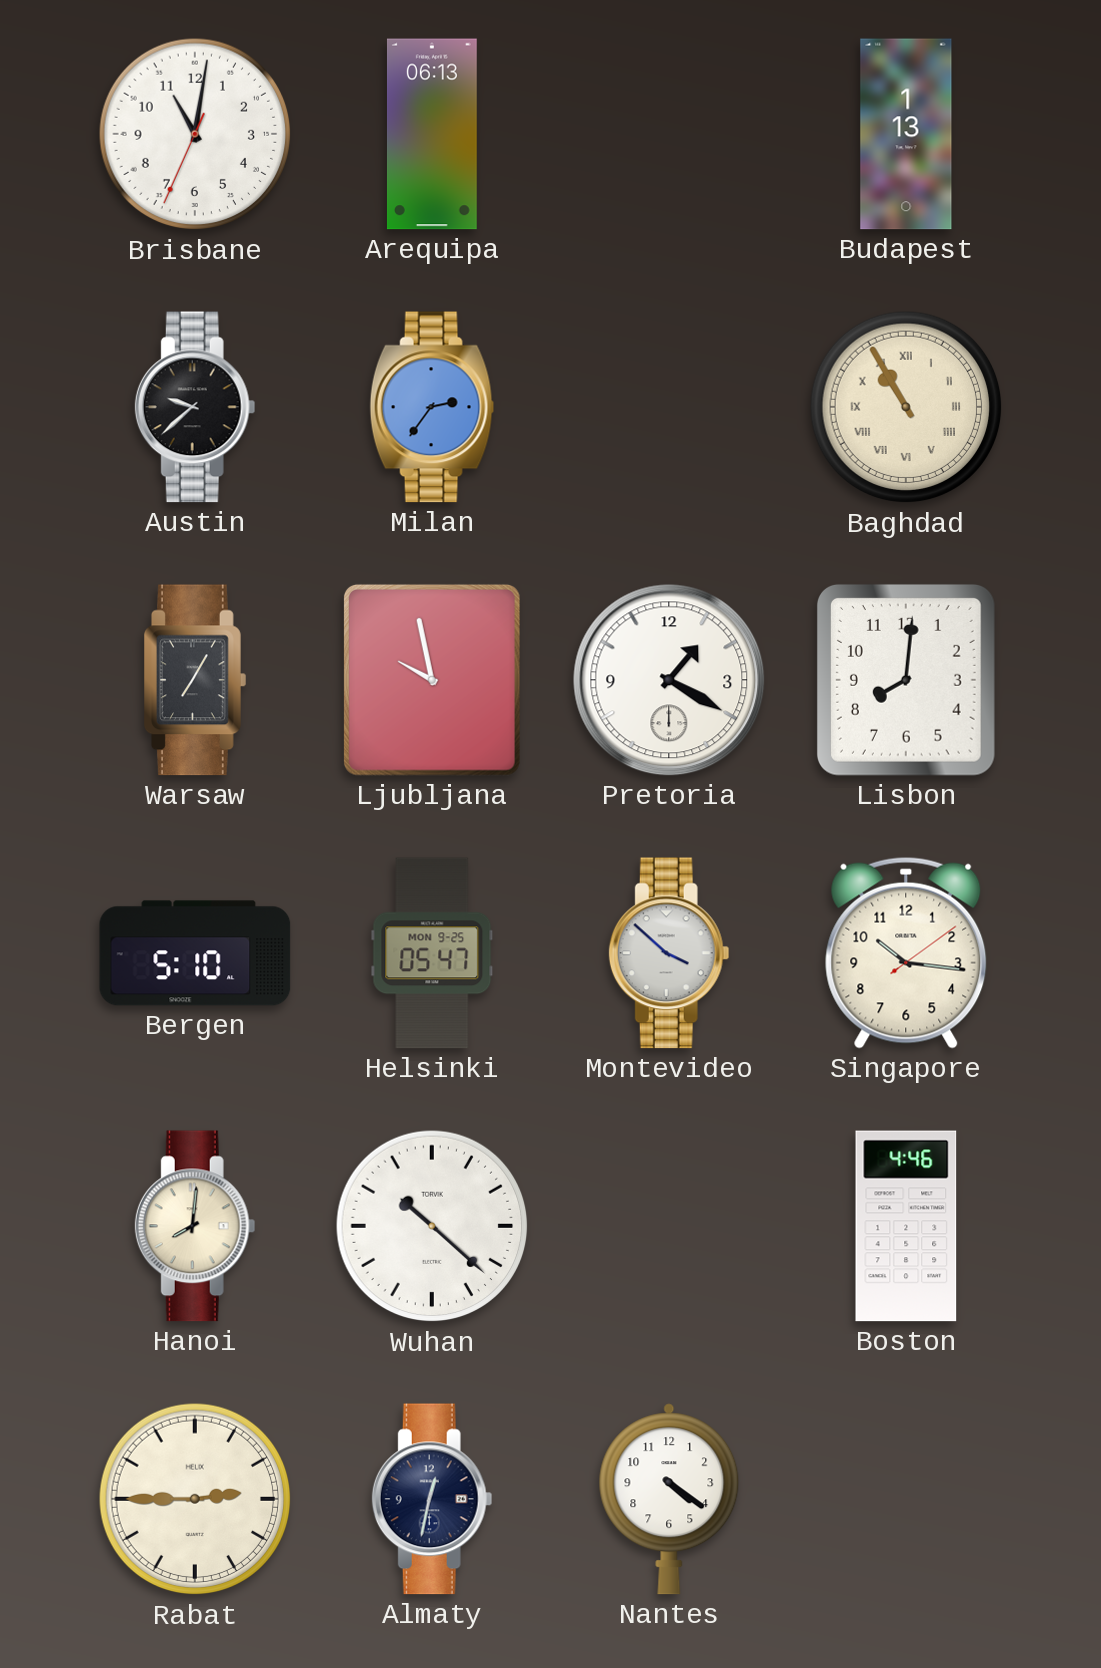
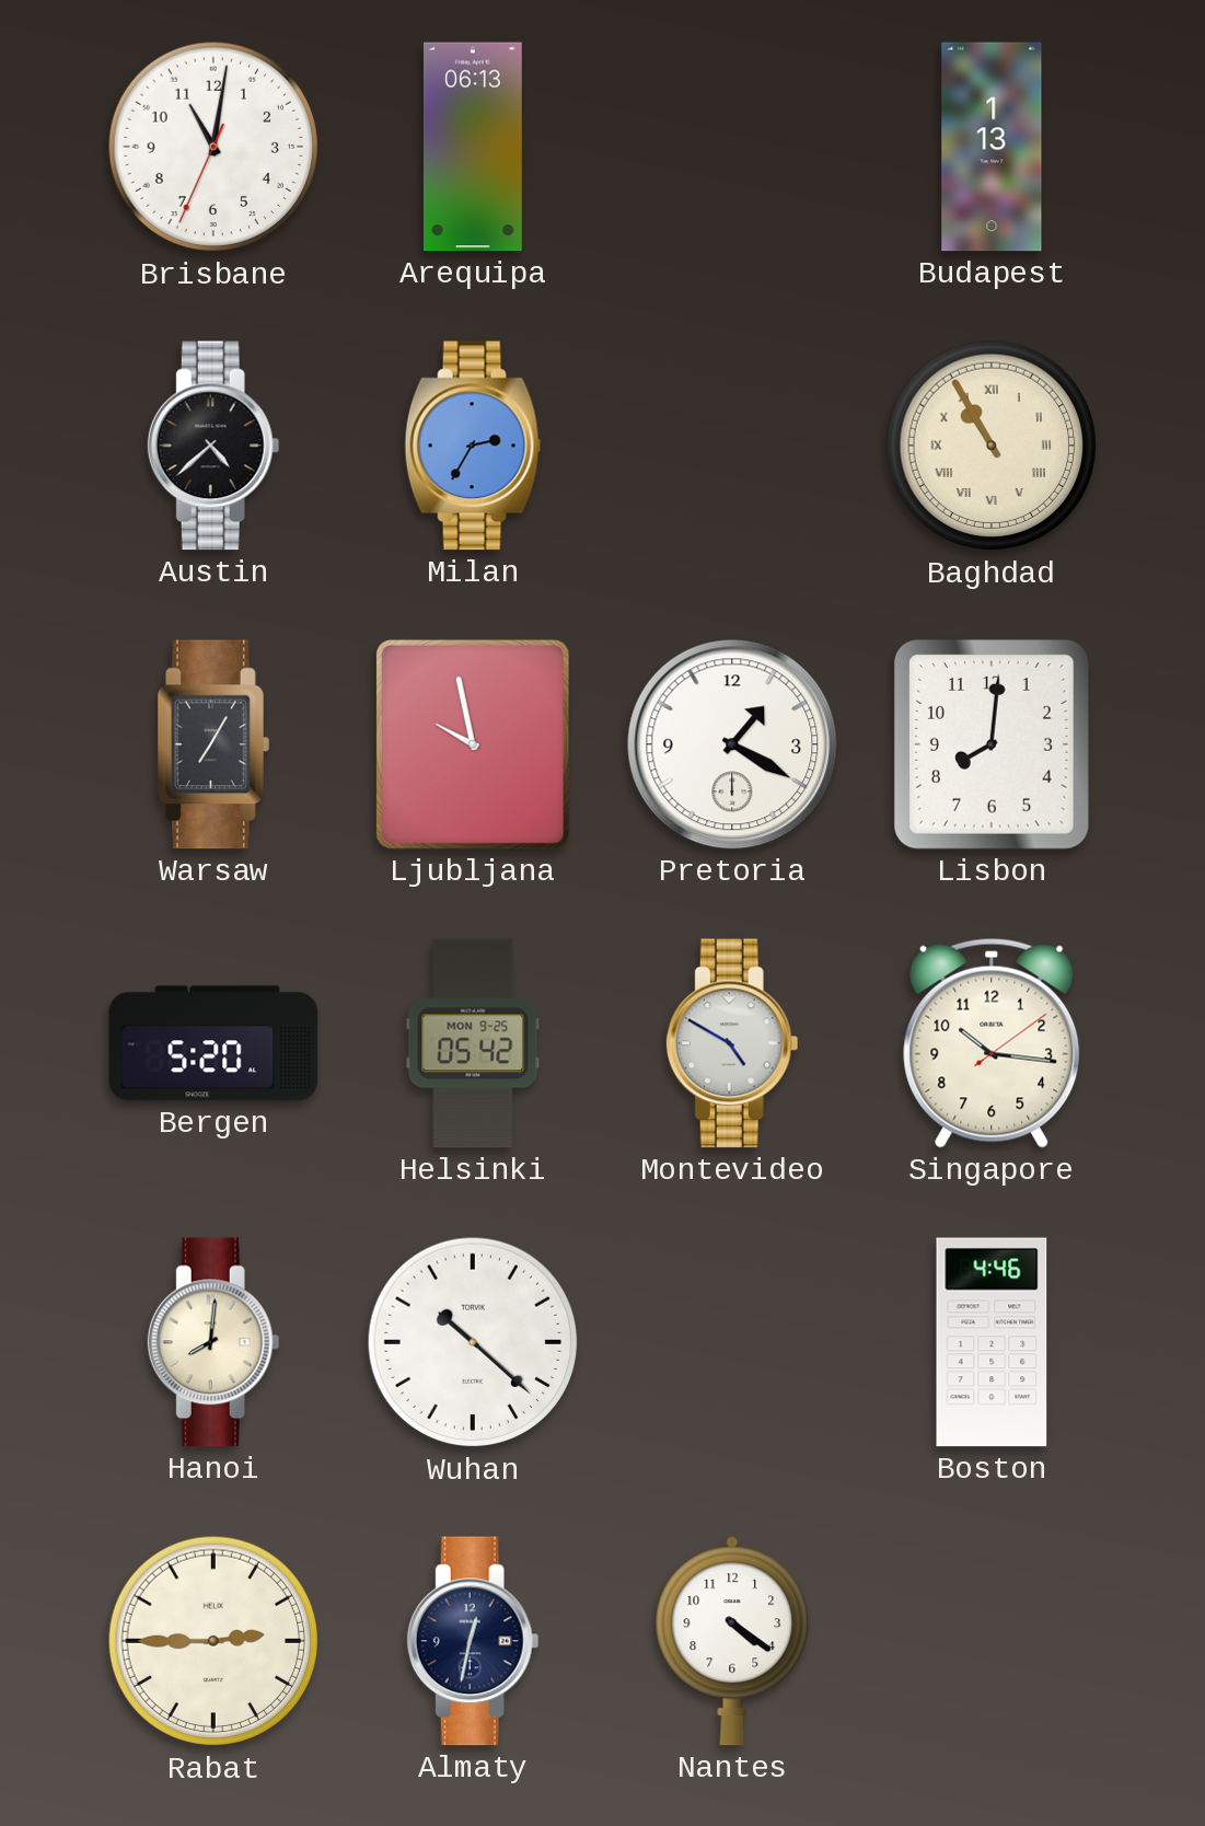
Austin: 9:38 -> 4:38
Milan: 2:36 -> 2:35
Bergen: 5:10 -> 5:20
Helsinki: 05:47 -> 05:42
Montevideo: 3:52 -> 4:50
